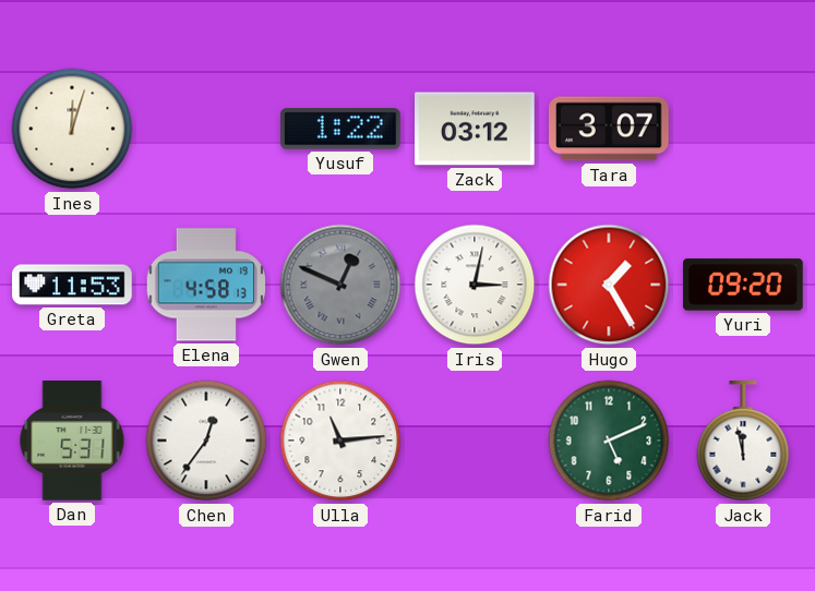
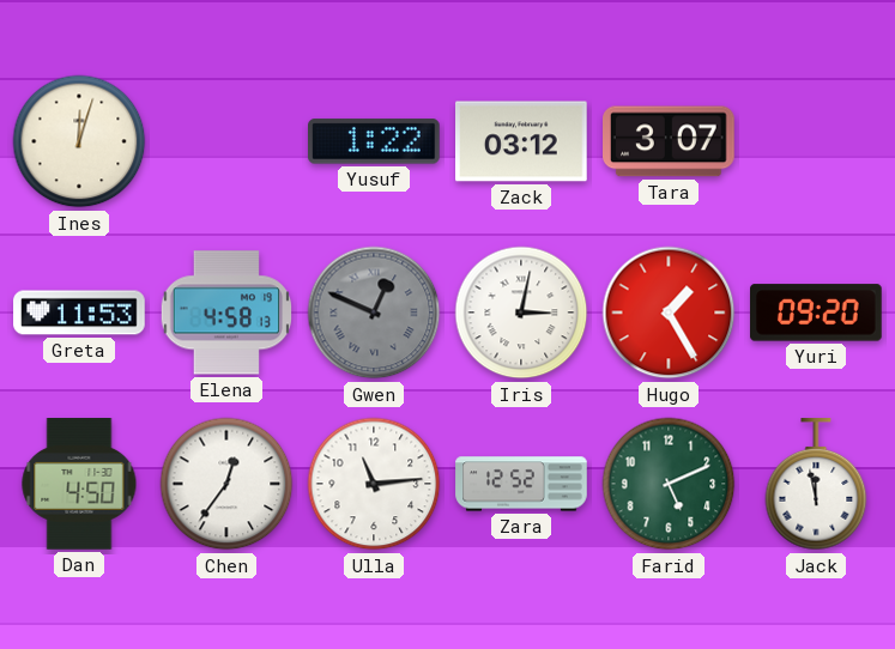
Dan: 5:31 -> 4:50
Zara: none -> 12:52
